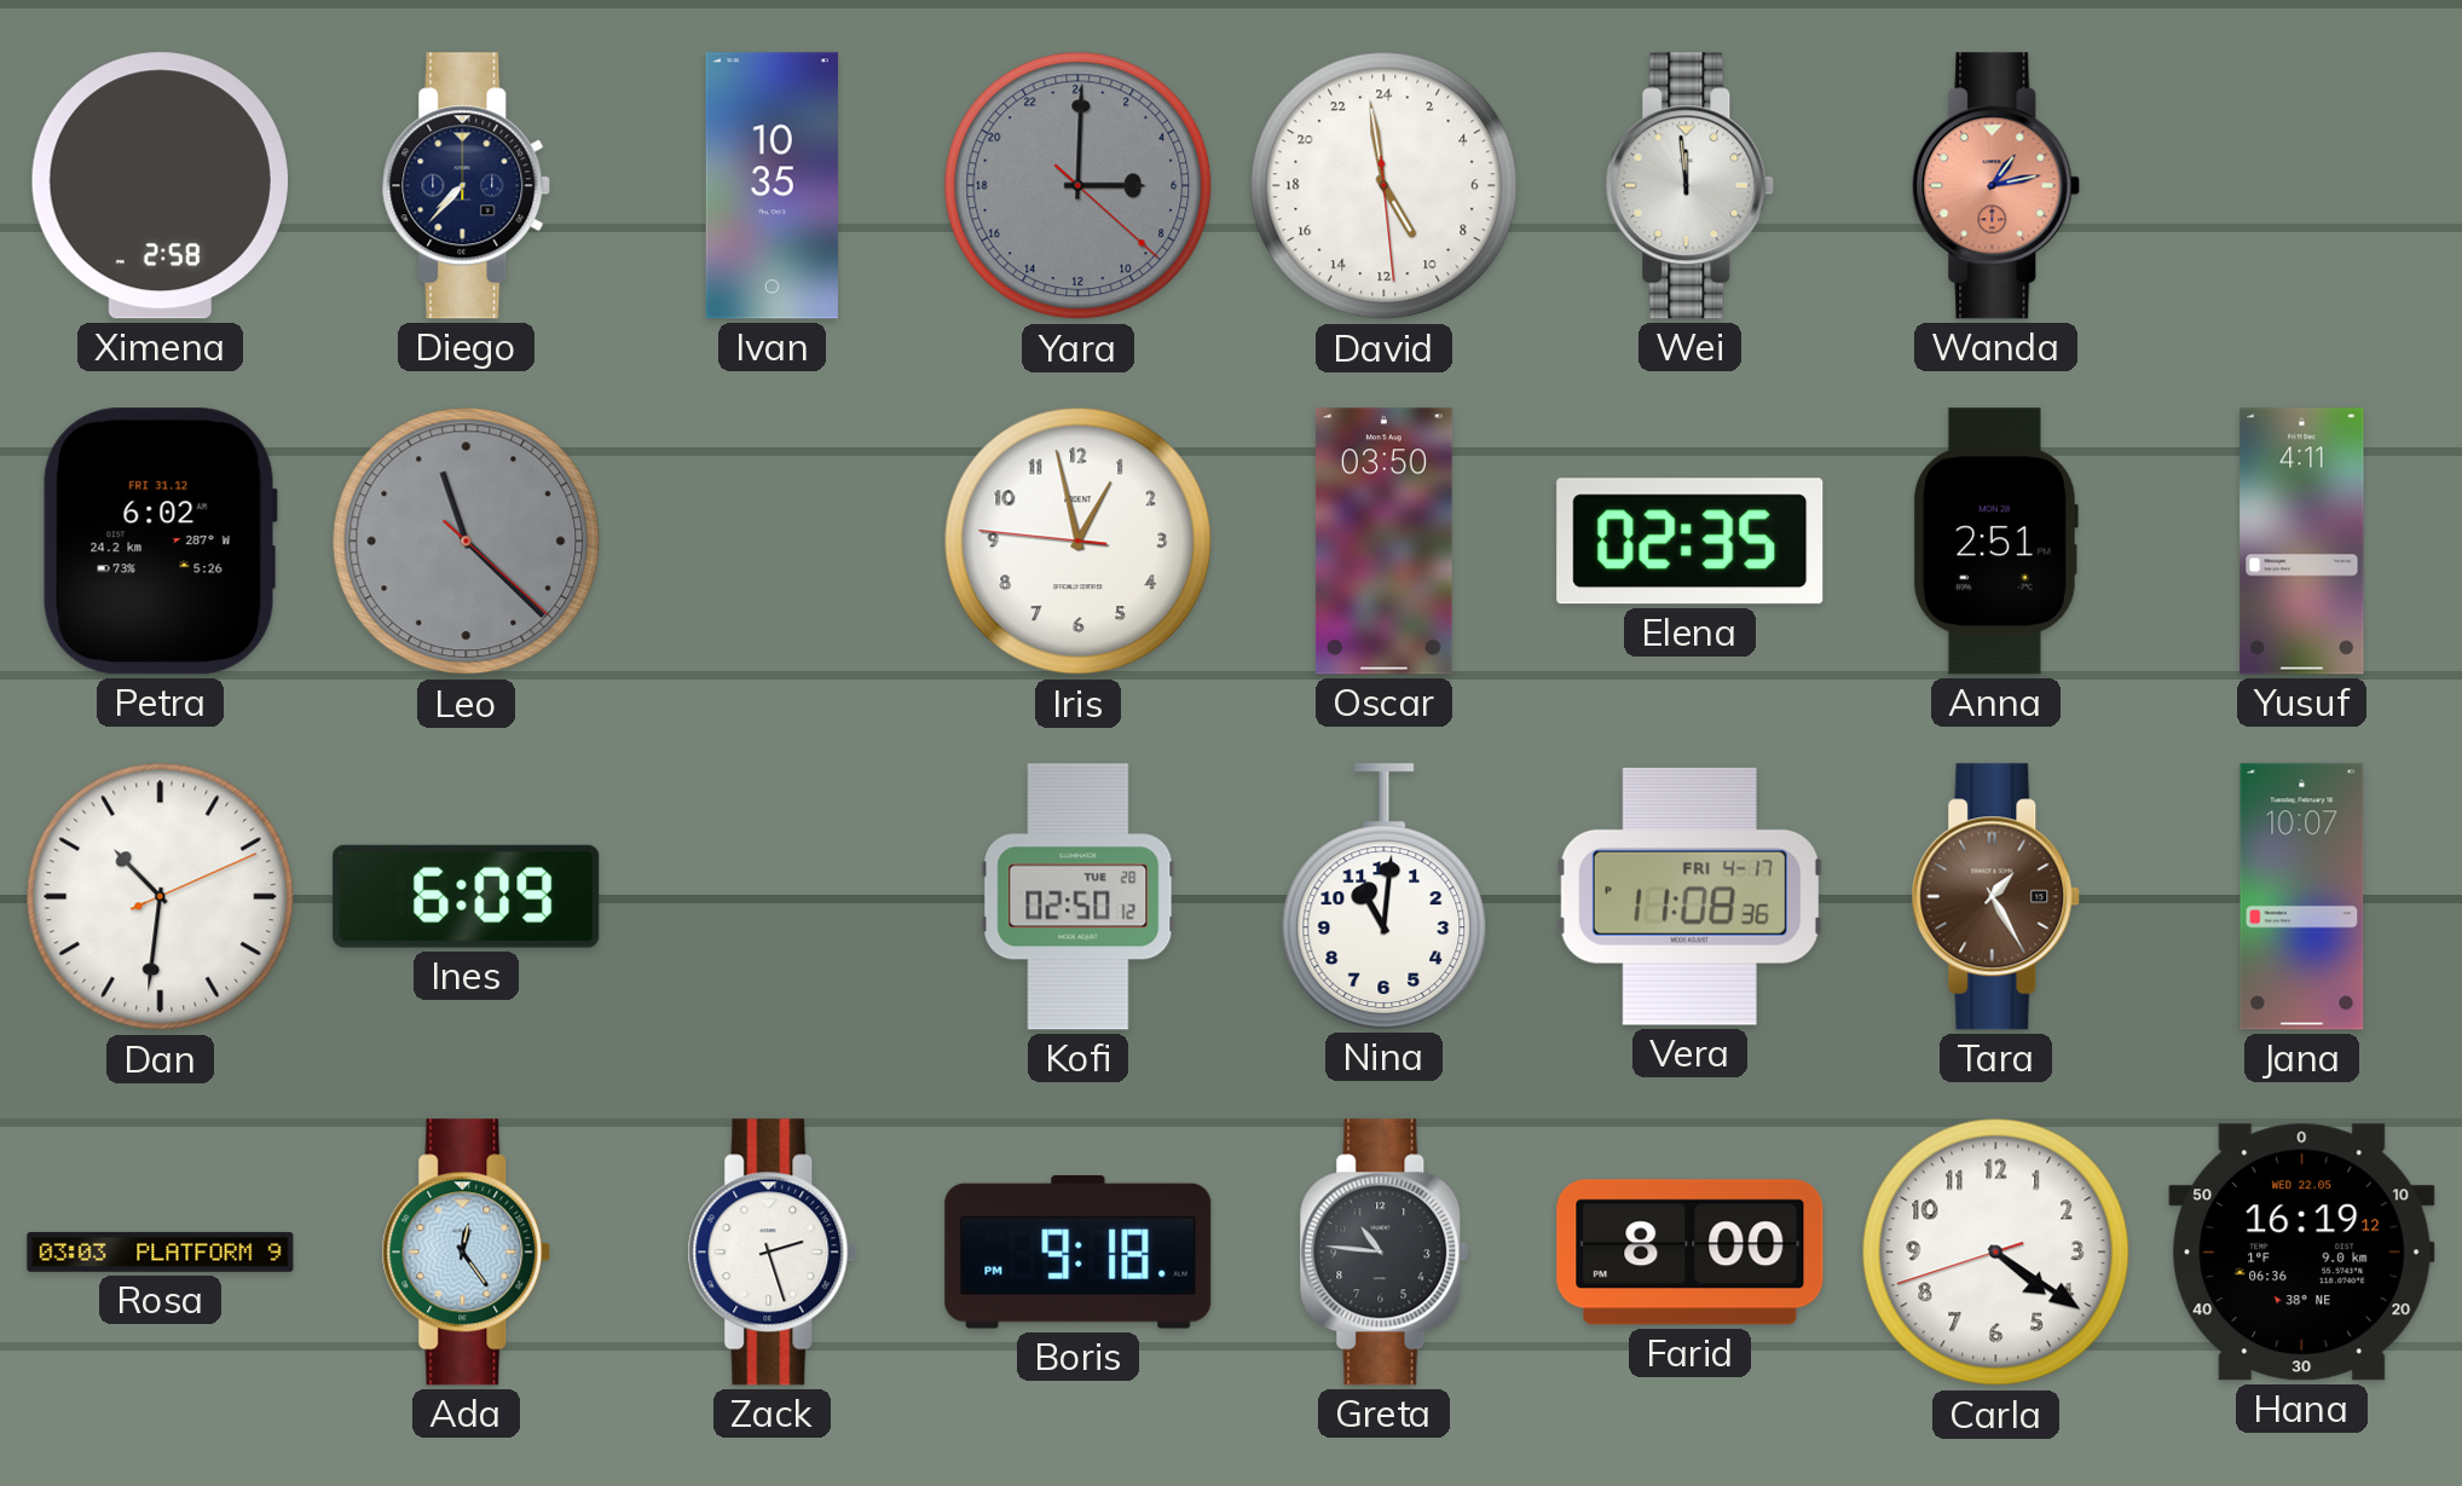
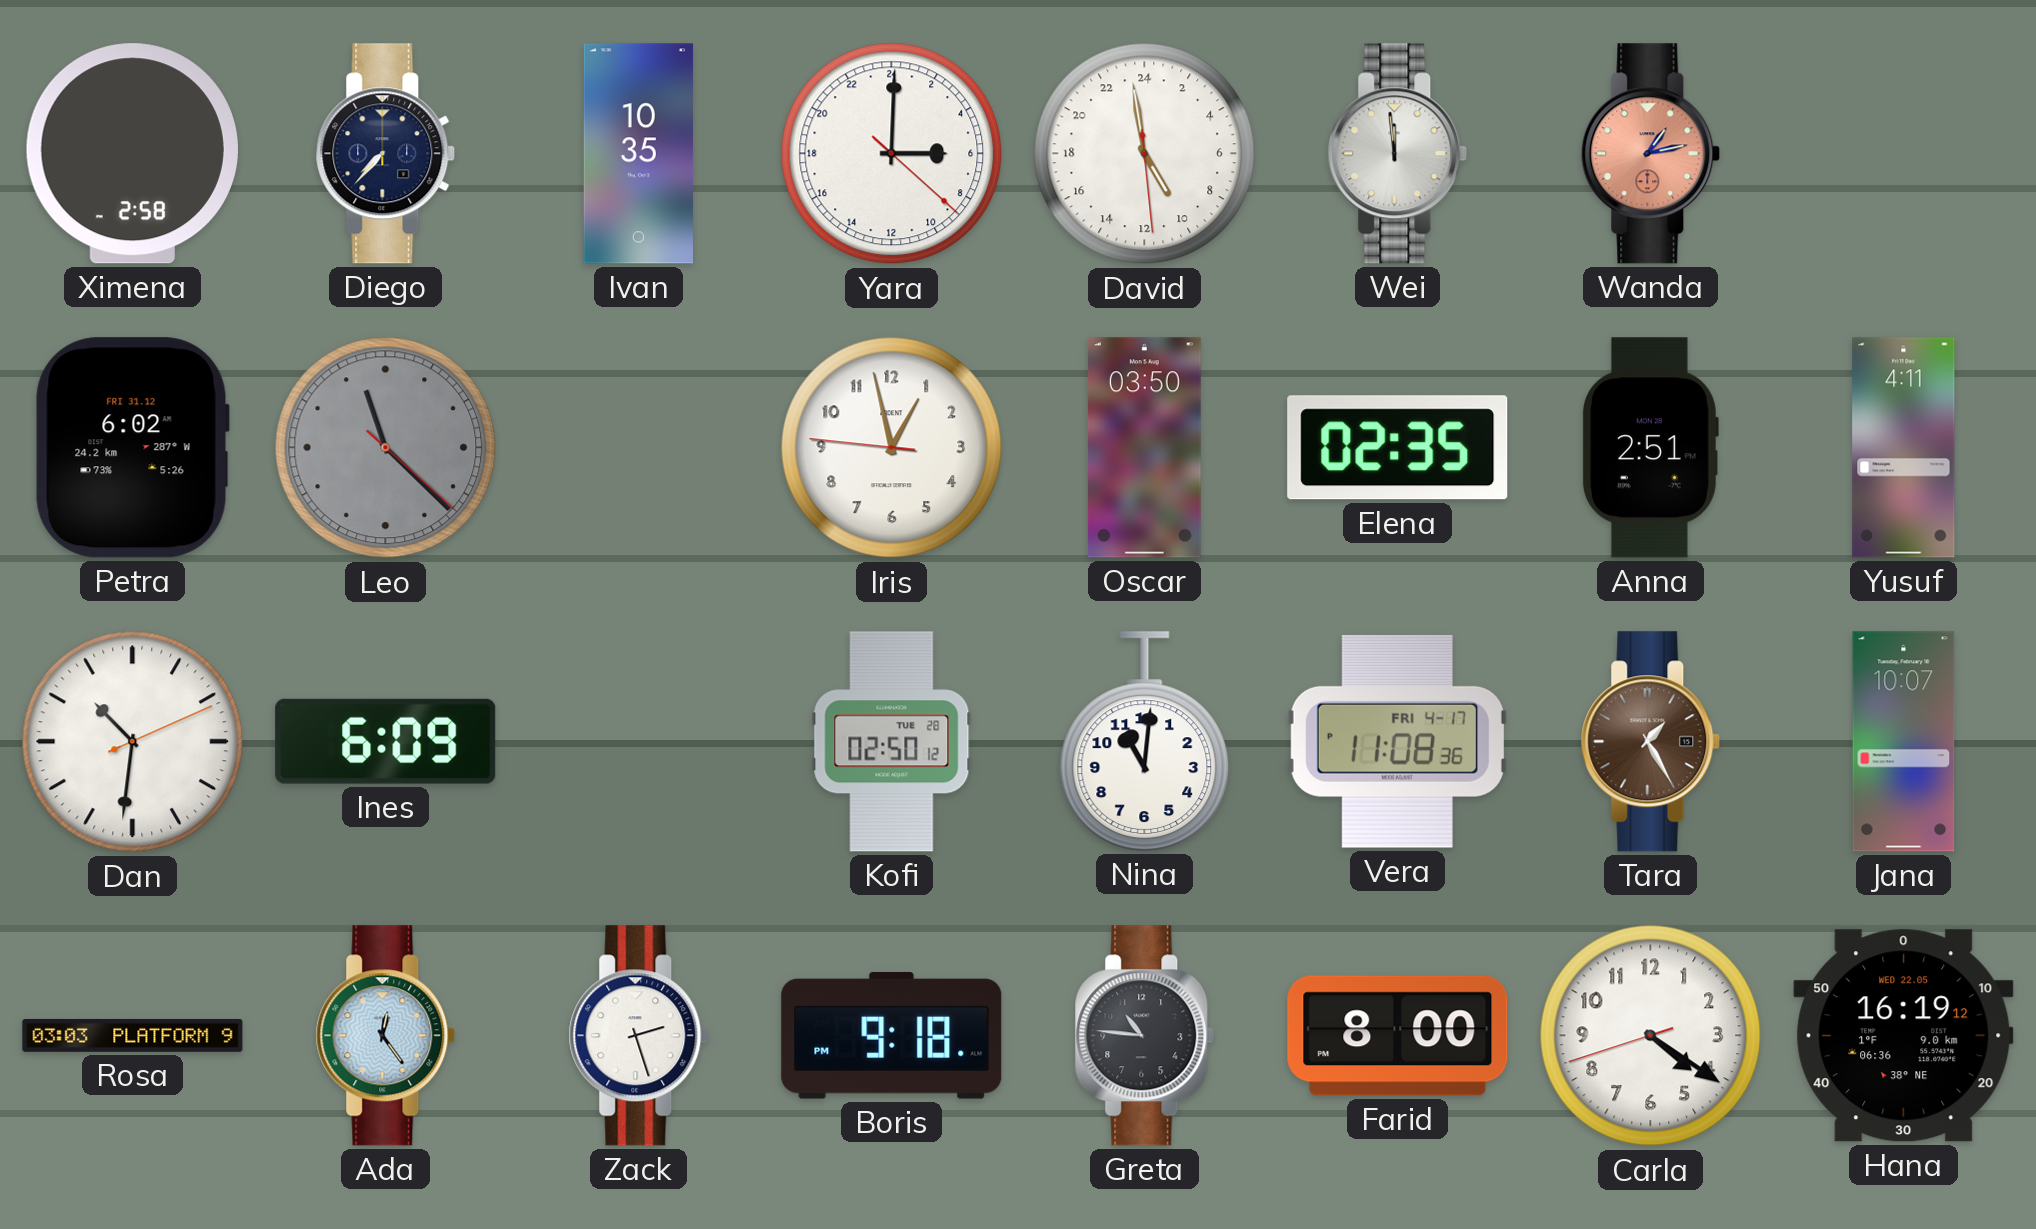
Yara dial: grey -> white
